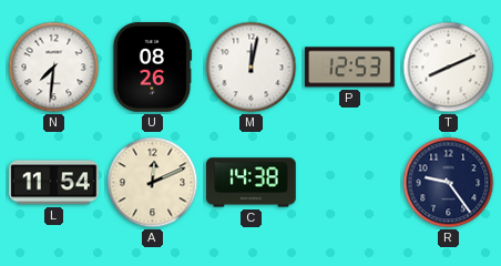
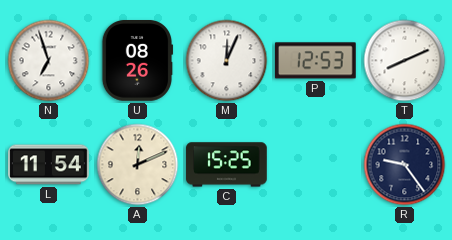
N: 7:31 -> 6:57
M: 12:02 -> 12:04
C: 14:38 -> 15:25
